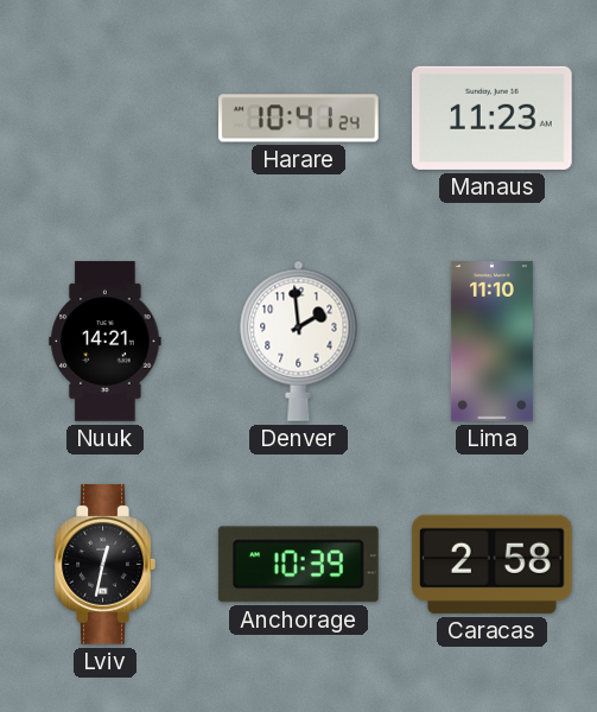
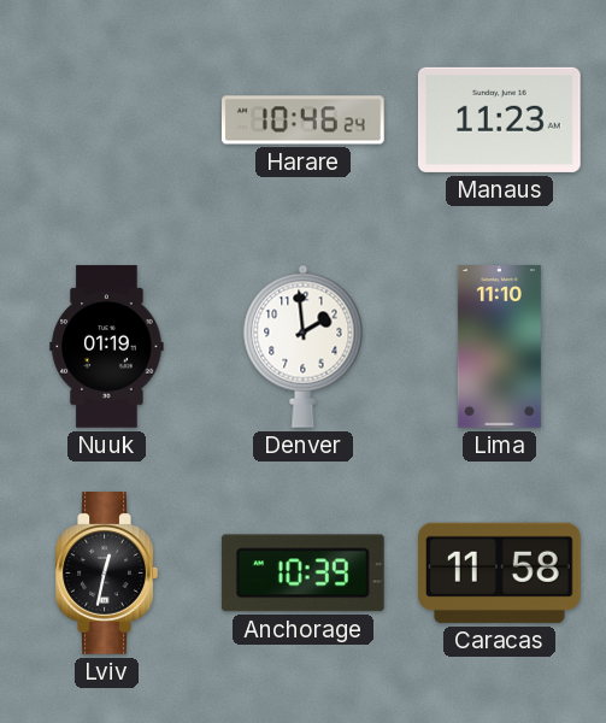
Harare: 10:41 -> 10:46
Nuuk: 14:21 -> 01:19
Caracas: 2:58 -> 11:58
